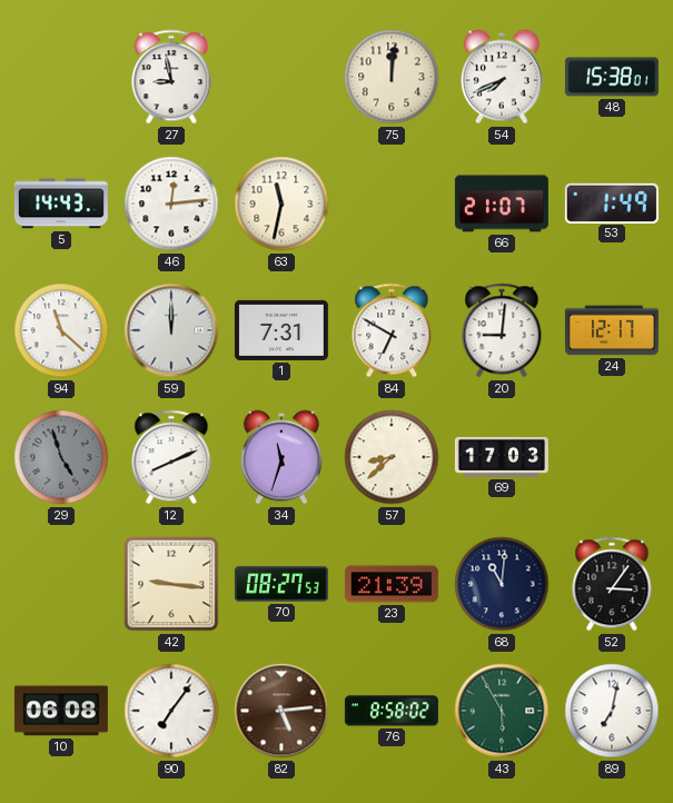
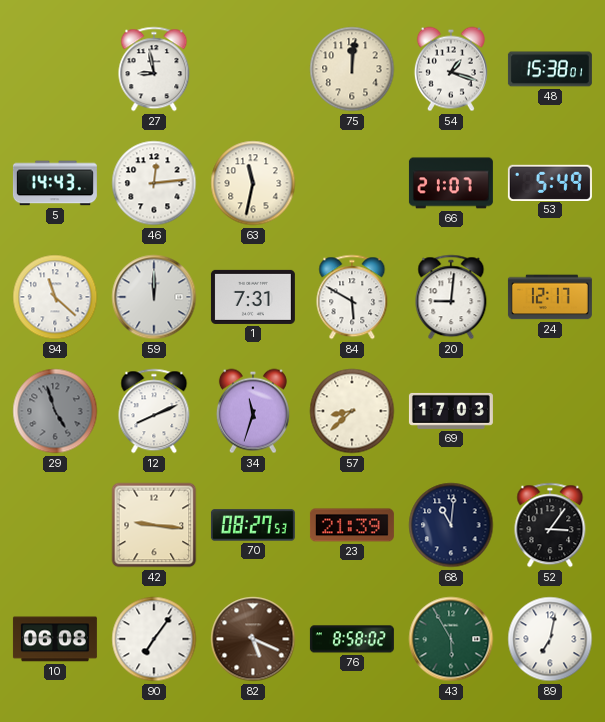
54: 7:41 -> 1:18
53: 1:49 -> 5:49
84: 6:50 -> 5:50
82: 5:14 -> 5:19
